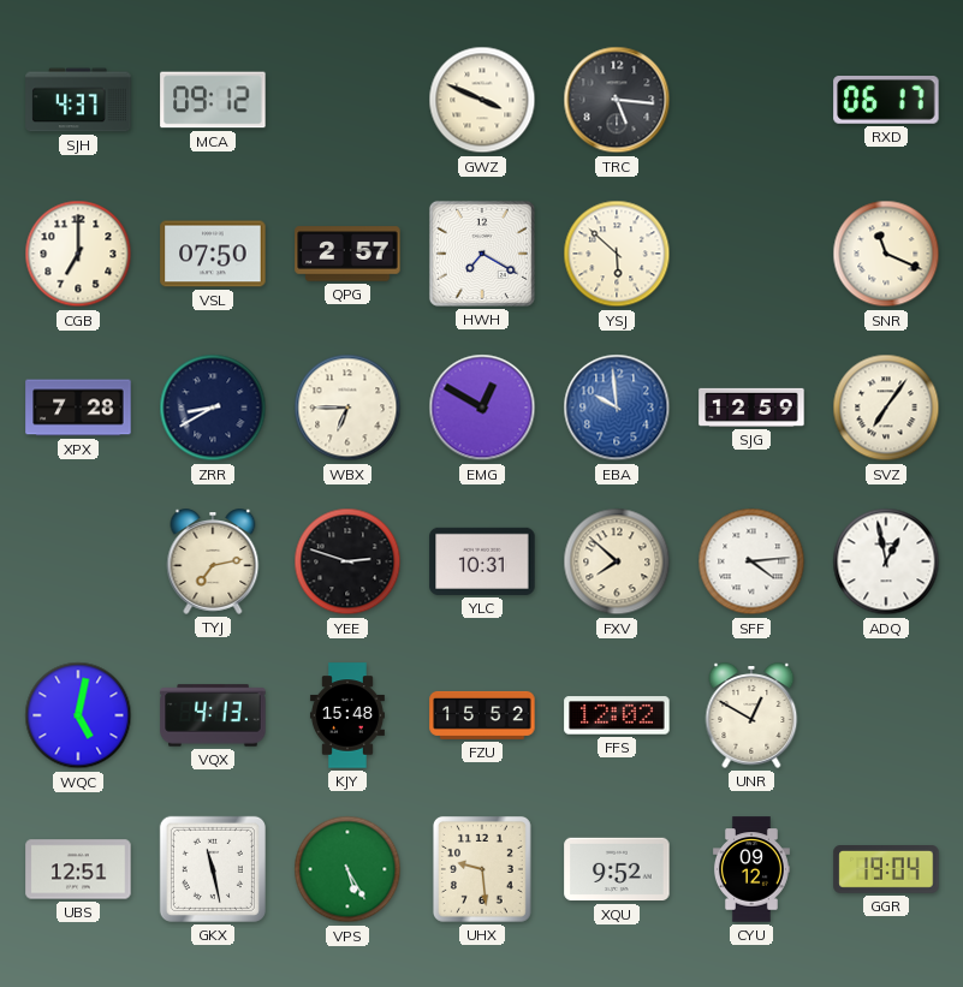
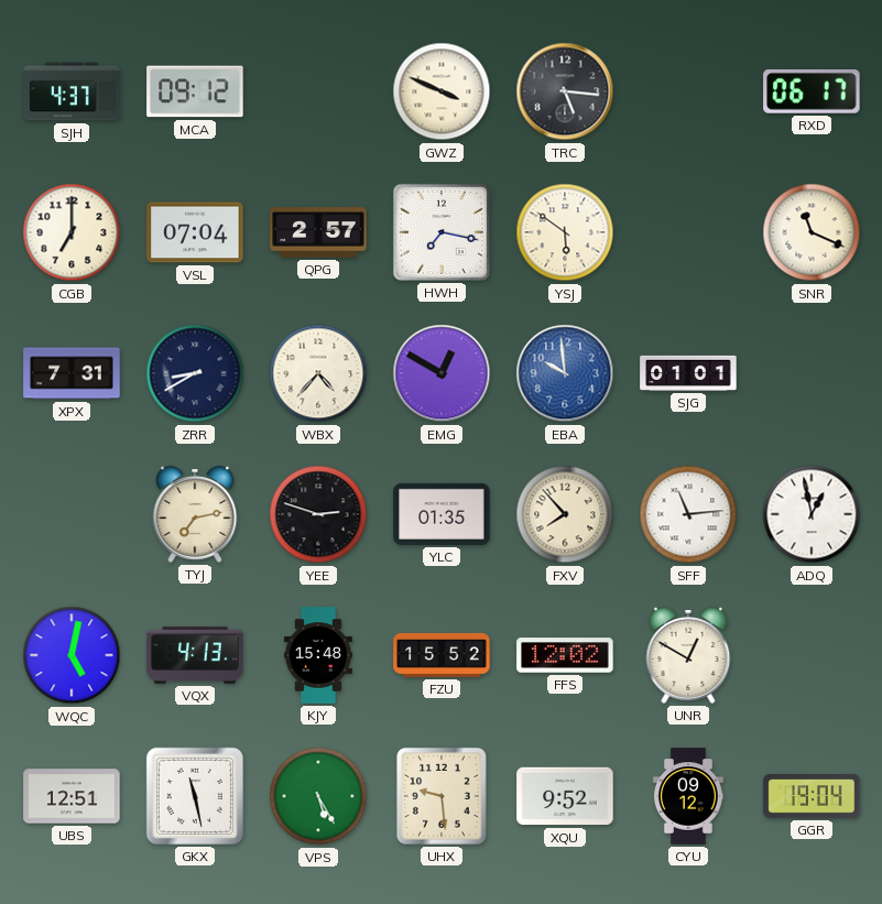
VSL: 07:50 -> 07:04
HWH: 7:20 -> 7:17
YSJ: 5:52 -> 5:51
XPX: 7:28 -> 7:31
WBX: 6:45 -> 4:37
SJG: 12:59 -> 01:01
SVZ: 7:06 -> none
YLC: 10:31 -> 01:35
FXV: 7:52 -> 7:53
SFF: 4:14 -> 11:14
